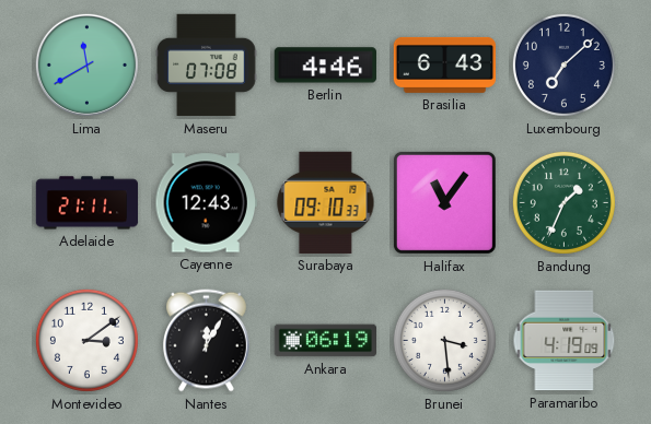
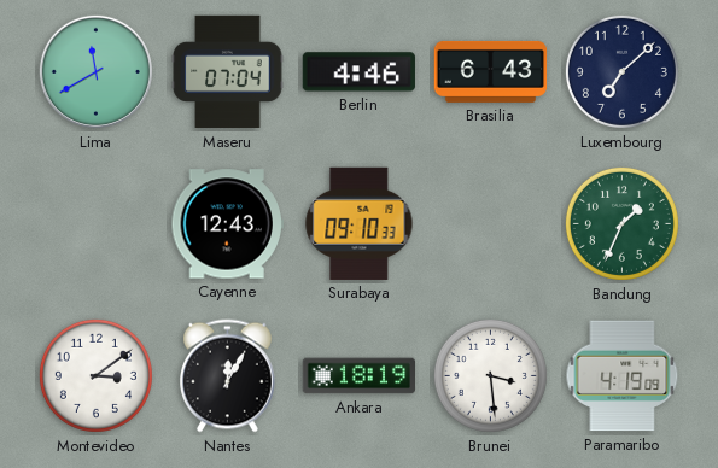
Maseru: 07:08 -> 07:04
Adelaide: 21:11 -> none
Halifax: 11:06 -> none
Ankara: 06:19 -> 18:19
